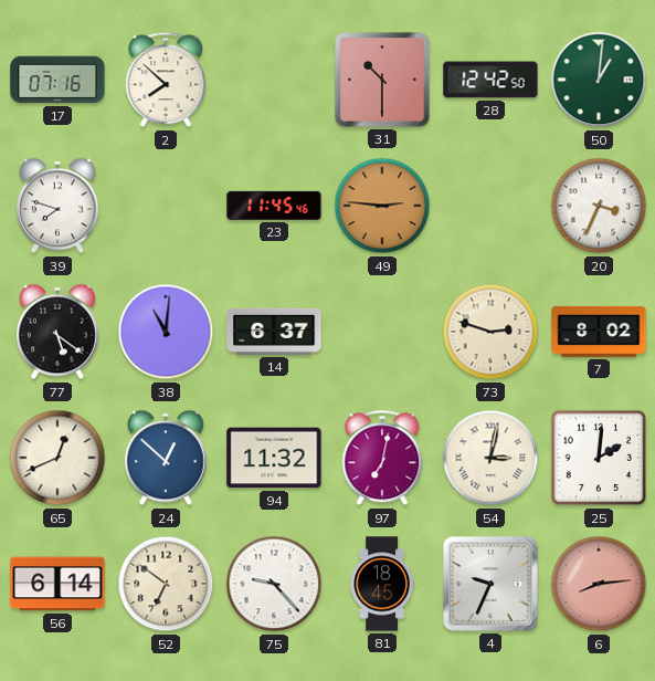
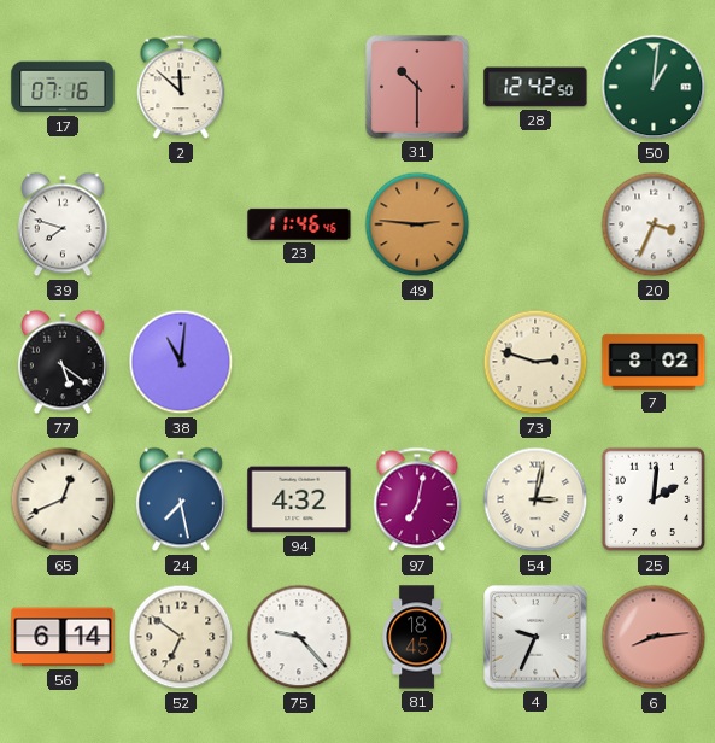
2: 7:52 -> 11:52
23: 11:45 -> 11:46
14: 6:37 -> none
24: 12:52 -> 7:28
94: 11:32 -> 4:32
